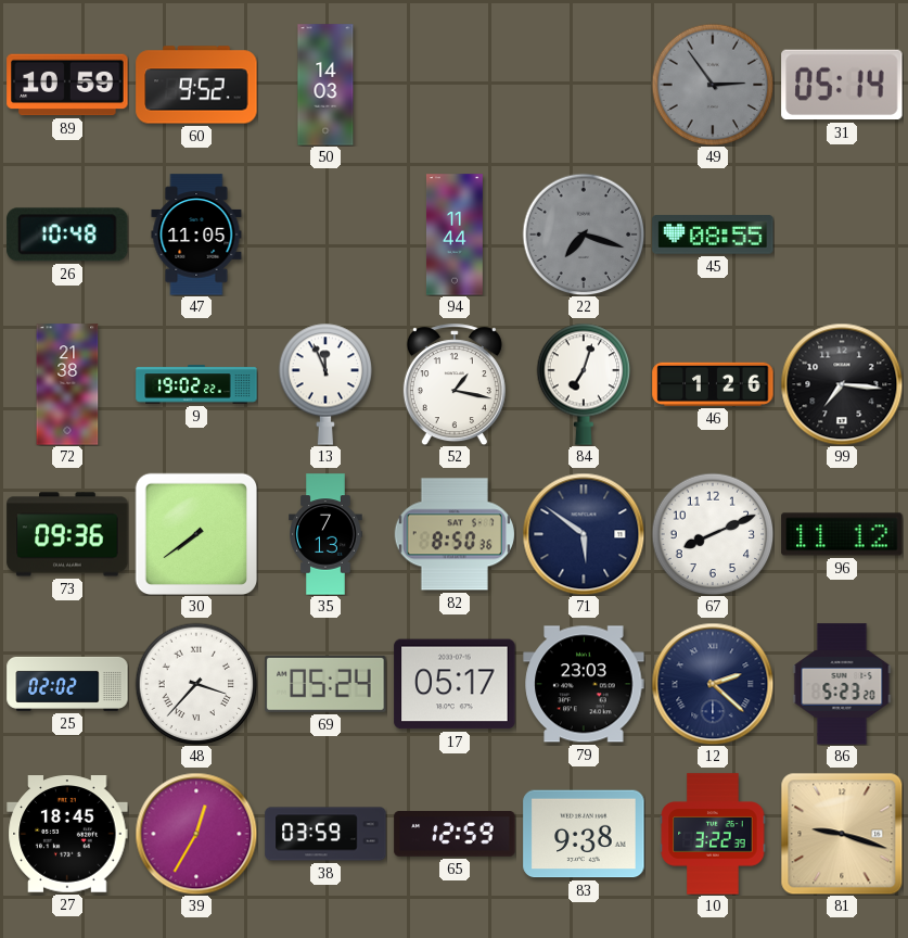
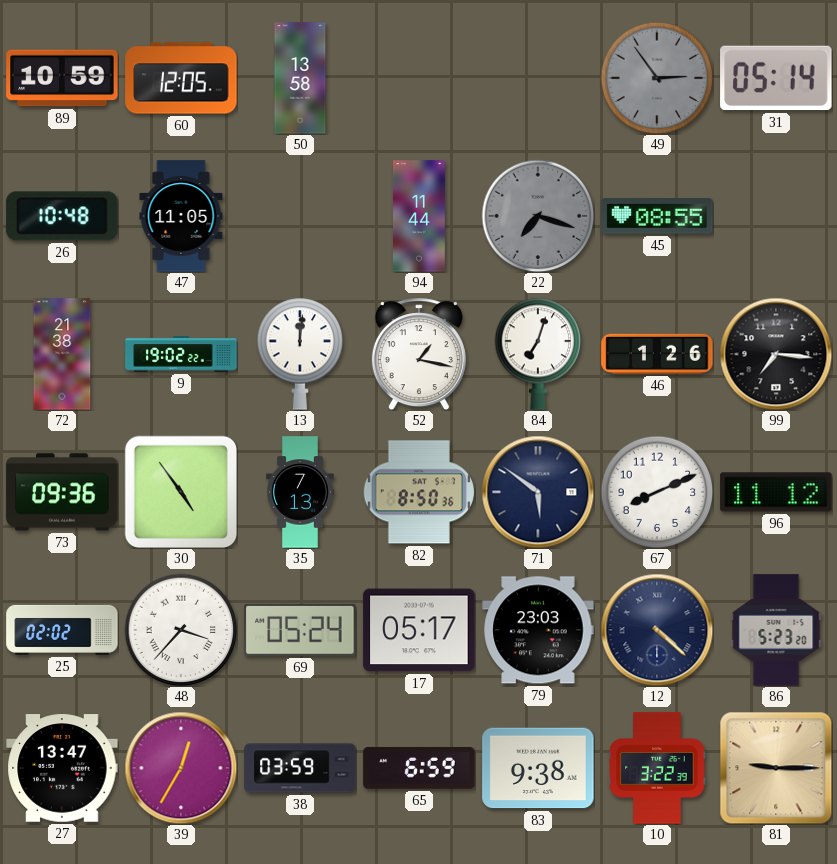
60: 9:52 -> 12:05
50: 14:03 -> 13:58
13: 11:56 -> 12:01
30: 7:39 -> 4:54
12: 2:22 -> 4:22
27: 18:45 -> 13:47
65: 12:59 -> 6:59
81: 9:18 -> 9:15
